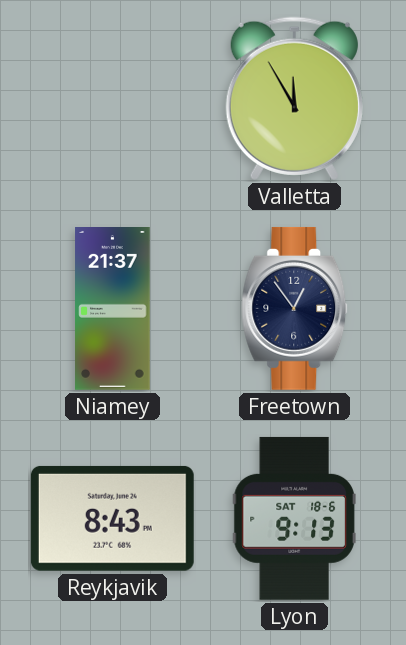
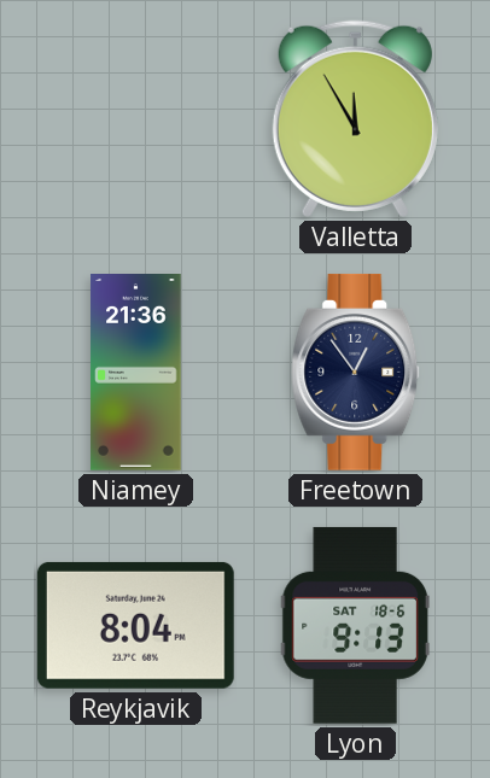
Niamey: 21:37 -> 21:36
Reykjavik: 8:43 -> 8:04
